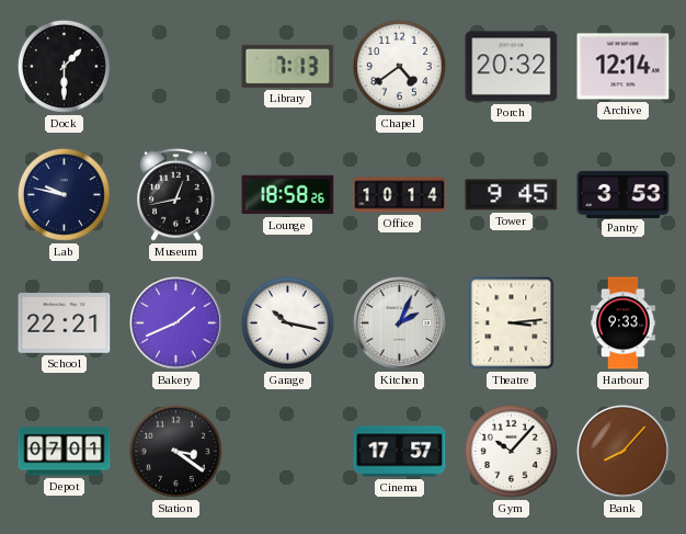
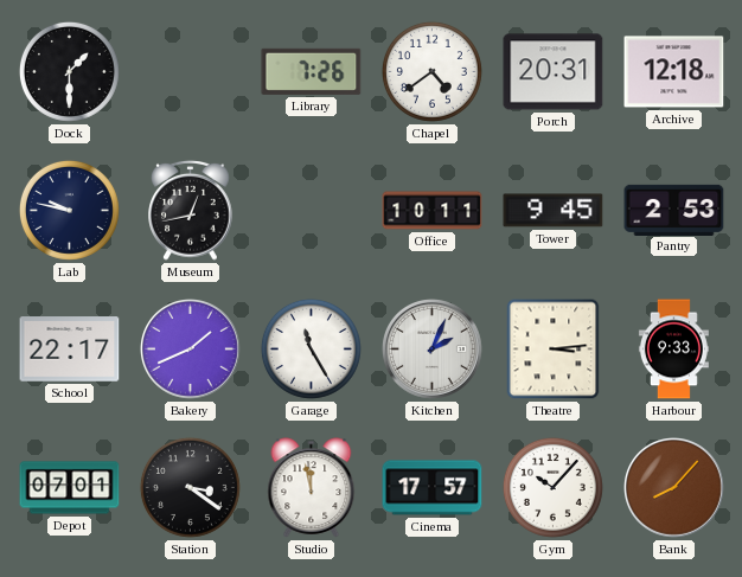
Library: 7:13 -> 7:26
Porch: 20:32 -> 20:31
Archive: 12:14 -> 12:18
Lounge: 18:58 -> none
Office: 10:14 -> 10:11
Pantry: 3:53 -> 2:53
School: 22:21 -> 22:17
Garage: 10:17 -> 11:25
Studio: none -> 11:58
